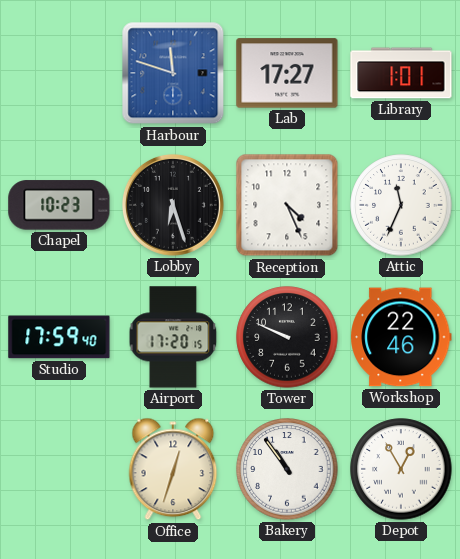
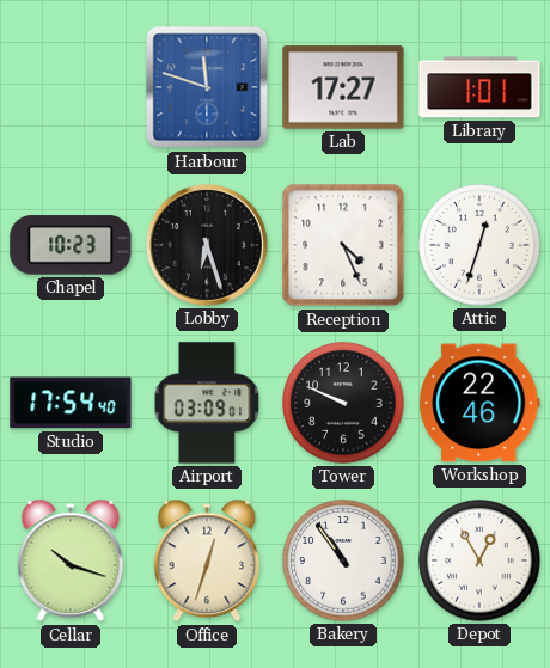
Attic: 11:34 -> 12:33
Studio: 17:59 -> 17:54
Airport: 17:20 -> 03:09
Cellar: none -> 10:18
